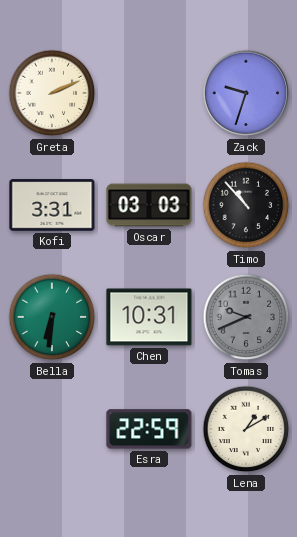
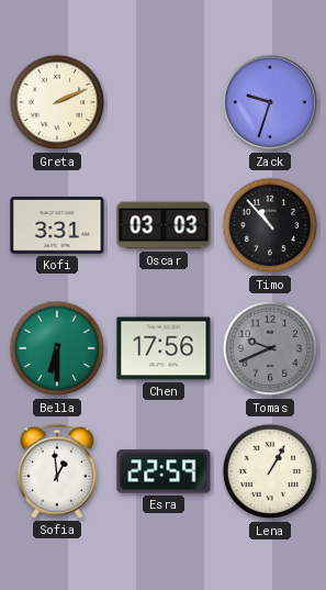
Bella: 6:31 -> 6:30
Chen: 10:31 -> 17:56
Sofia: none -> 12:59
Lena: 1:10 -> 1:05
